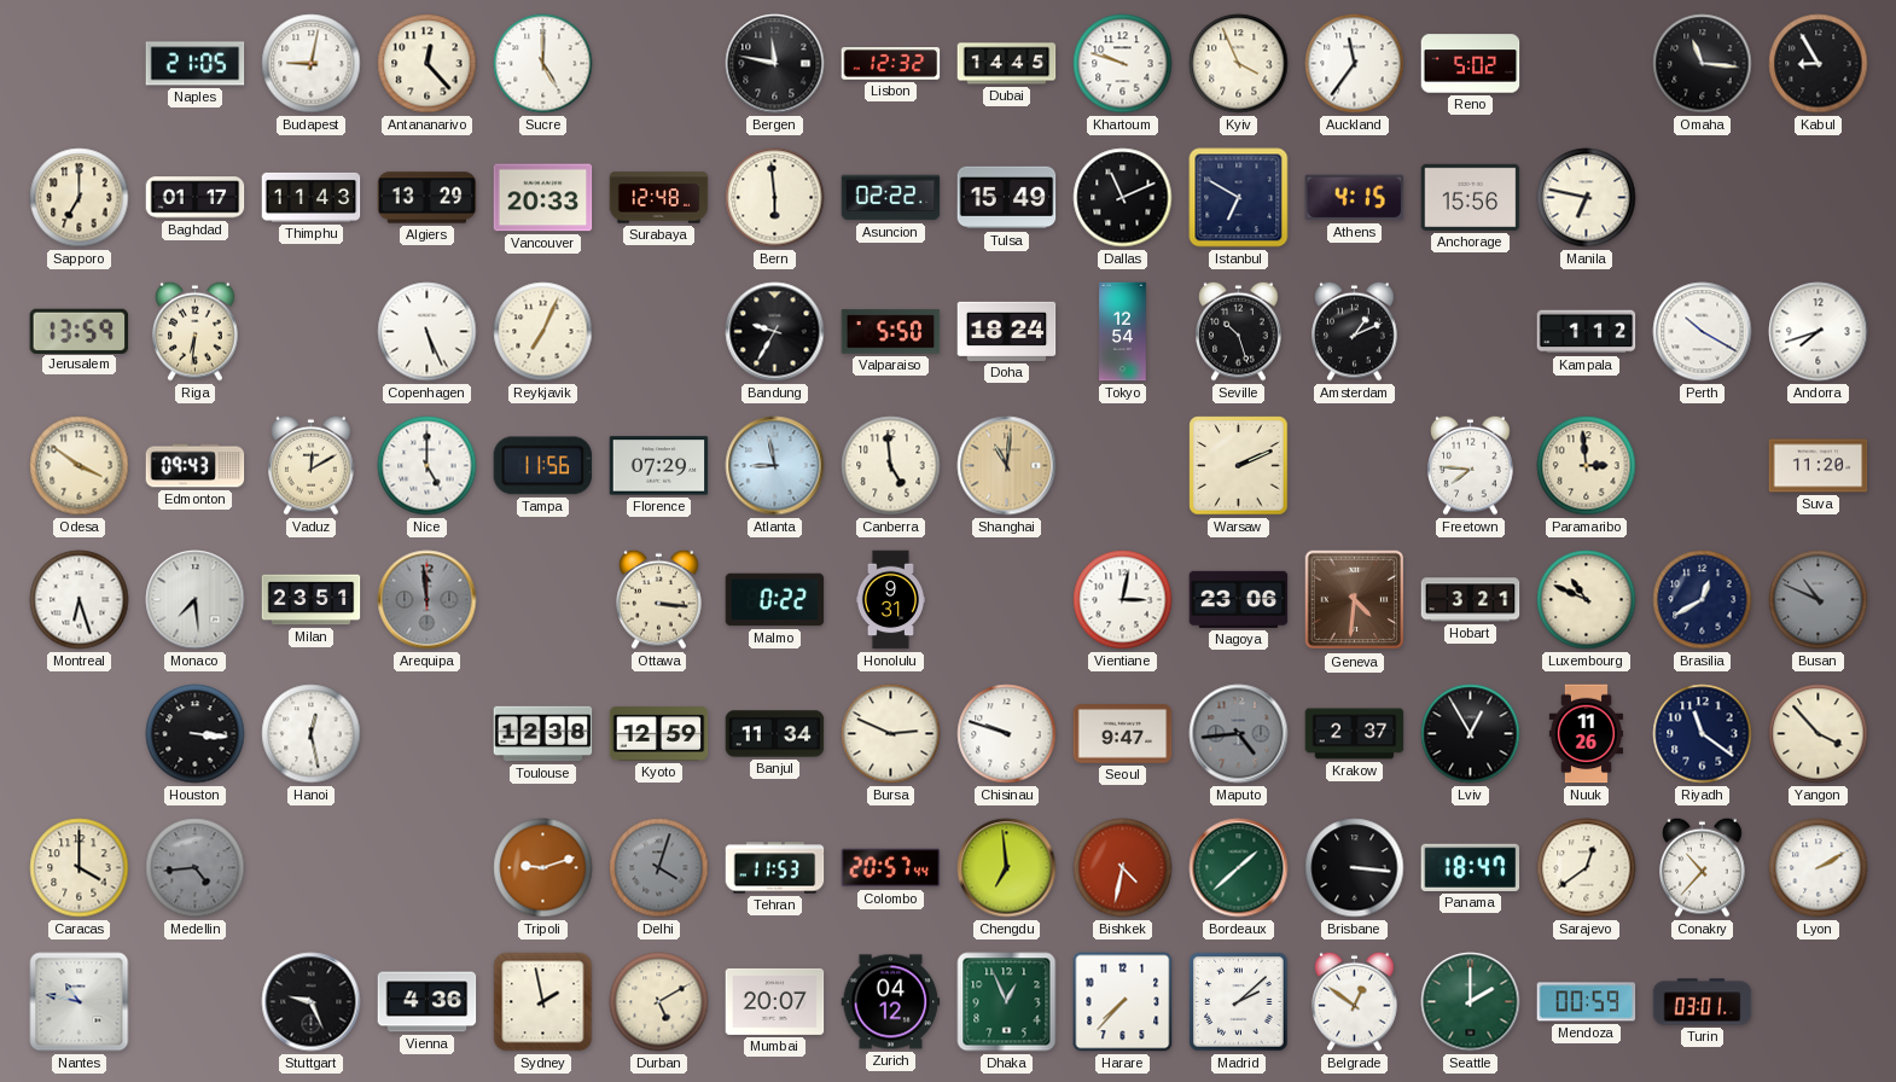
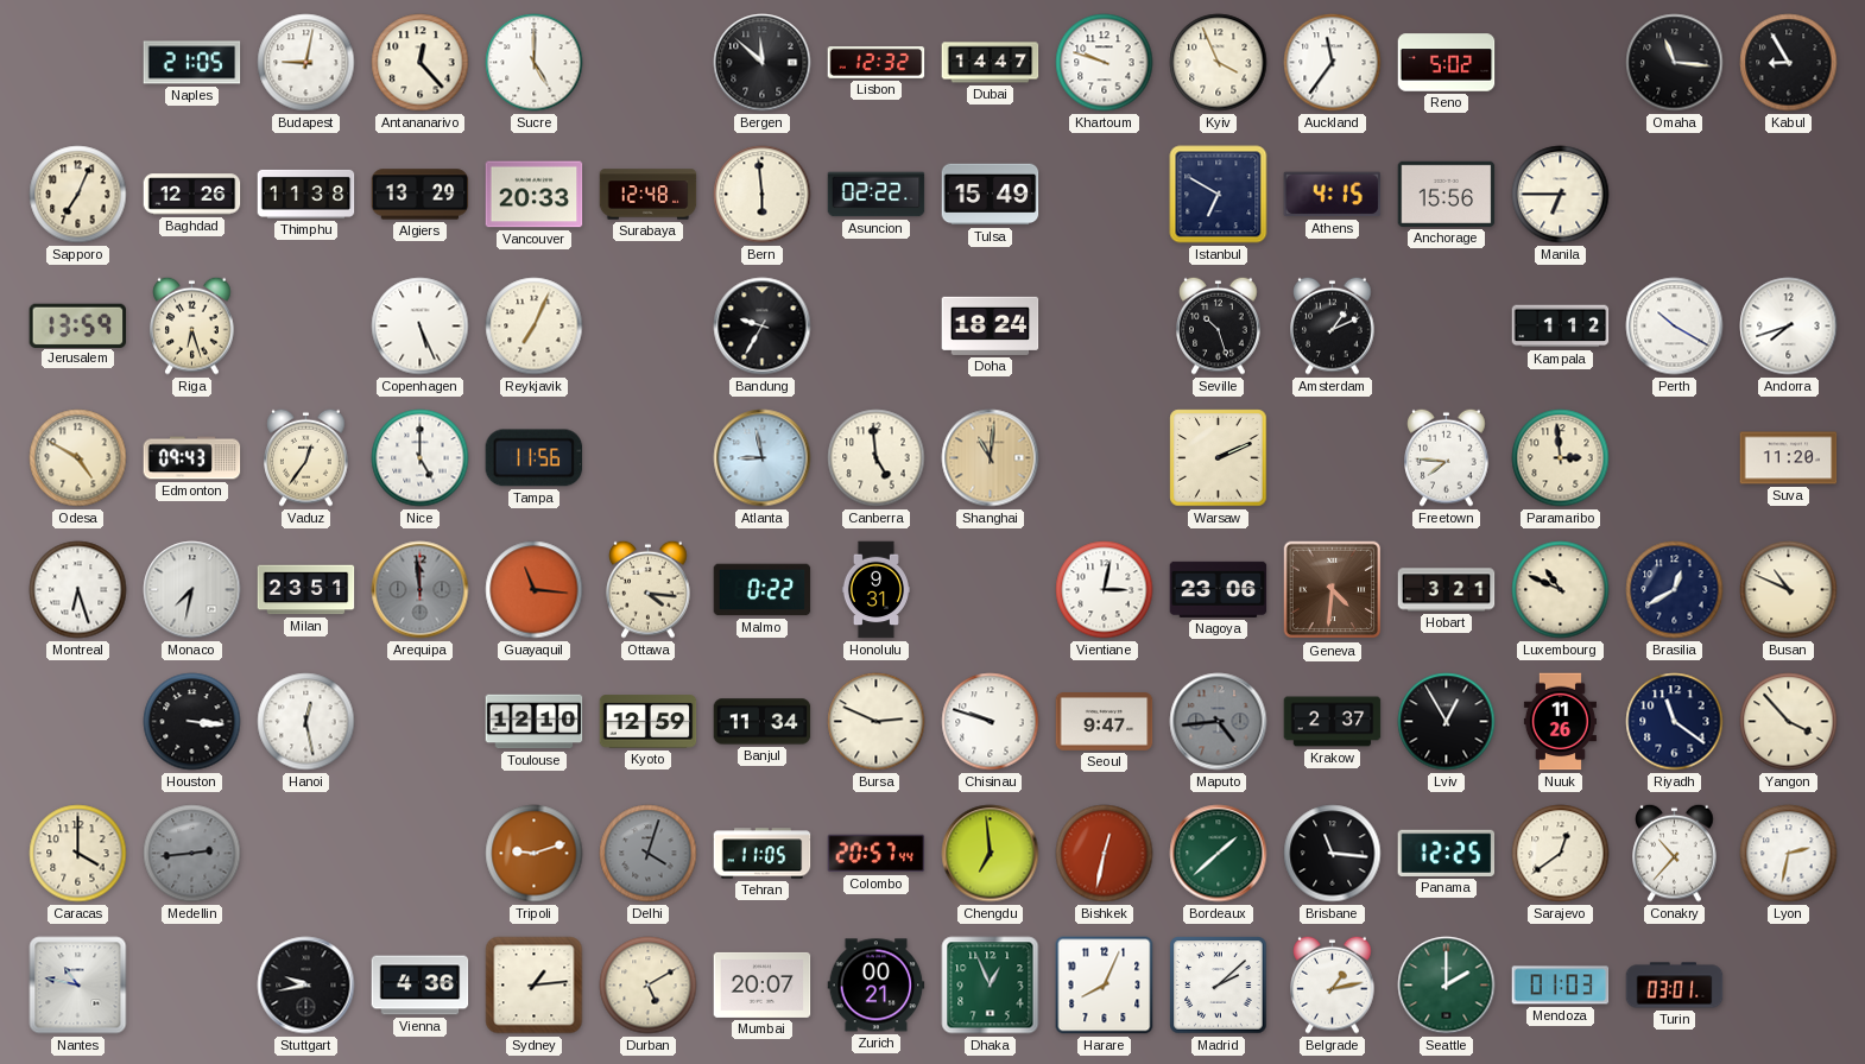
Bergen: 11:47 -> 11:52
Dubai: 14:45 -> 14:47
Sapporo: 7:00 -> 7:04
Baghdad: 01:17 -> 12:26
Thimphu: 11:43 -> 11:38
Dallas: 11:11 -> none
Manila: 6:47 -> 6:45
Riga: 6:31 -> 6:27
Valparaiso: 5:50 -> none
Tokyo: 12:54 -> none
Odesa: 3:51 -> 4:50
Vaduz: 12:10 -> 12:36
Florence: 07:29 -> none
Monaco: 7:29 -> 7:32
Guayaquil: none -> 11:16
Ottawa: 3:16 -> 4:16
Busan dial: grey -> cream
Toulouse: 12:38 -> 12:10
Medellin: 4:44 -> 2:44
Tehran: 11:53 -> 11:05
Bishkek: 4:32 -> 12:32
Brisbane: 3:16 -> 11:16
Panama: 18:47 -> 12:25
Lyon: 2:10 -> 2:32
Stuttgart: 9:26 -> 9:43
Sydney: 1:58 -> 1:14
Zurich: 04:12 -> 00:21
Harare: 7:37 -> 8:04
Belgrade: 12:51 -> 1:13
Mendoza: 00:59 -> 01:03
